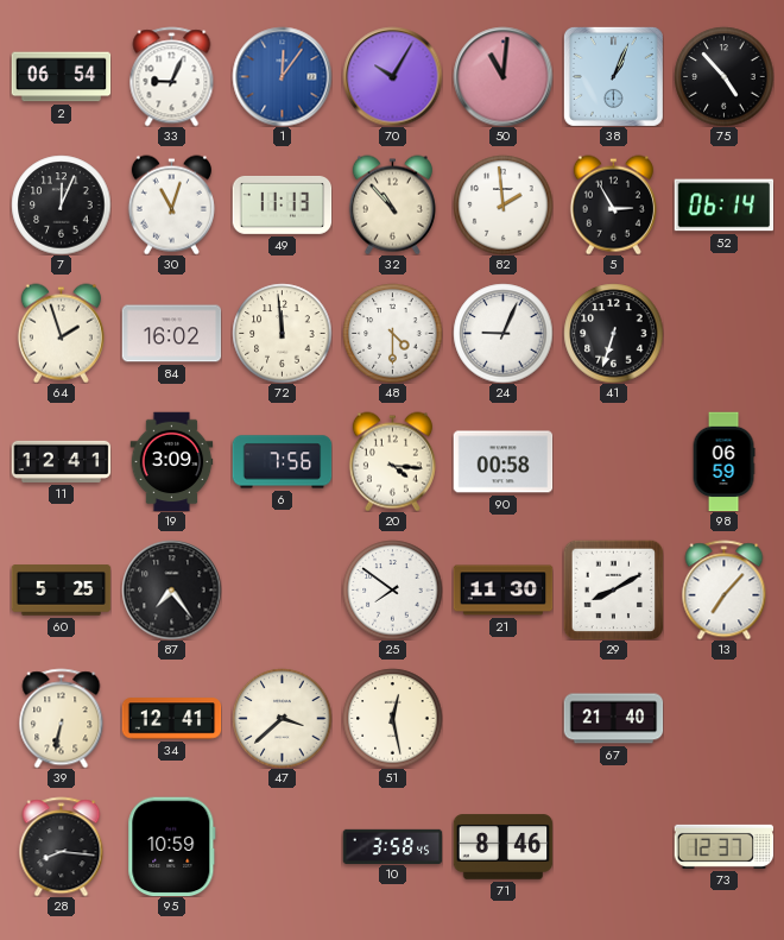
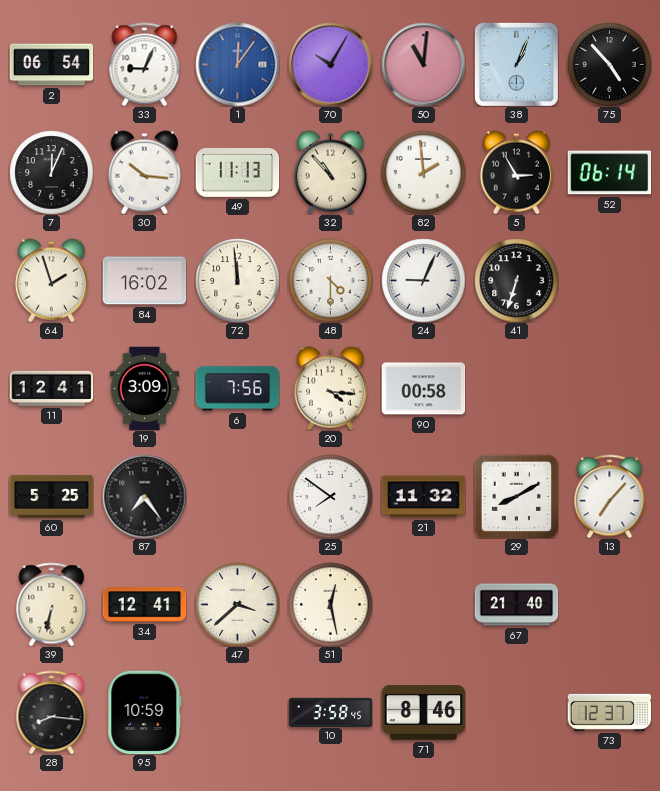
30: 11:03 -> 10:16
98: 06:59 -> none
21: 11:30 -> 11:32
